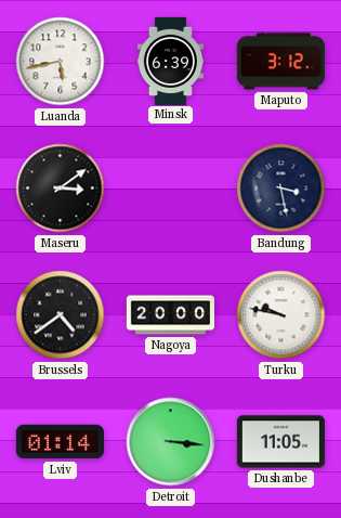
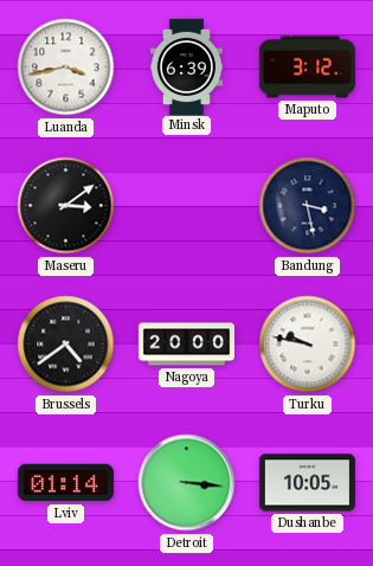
Luanda: 5:43 -> 3:43
Dushanbe: 11:05 -> 10:05
